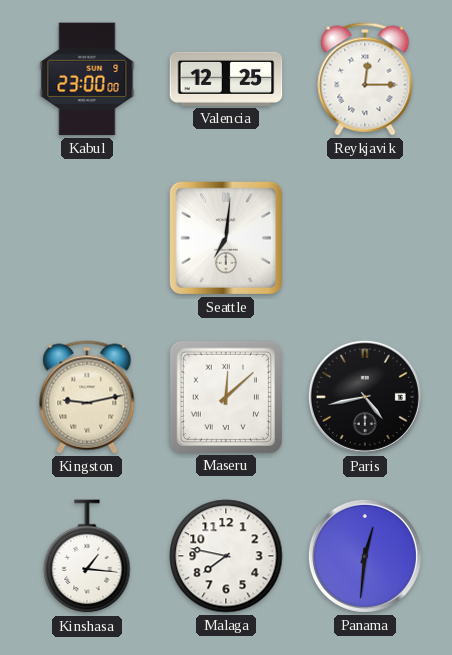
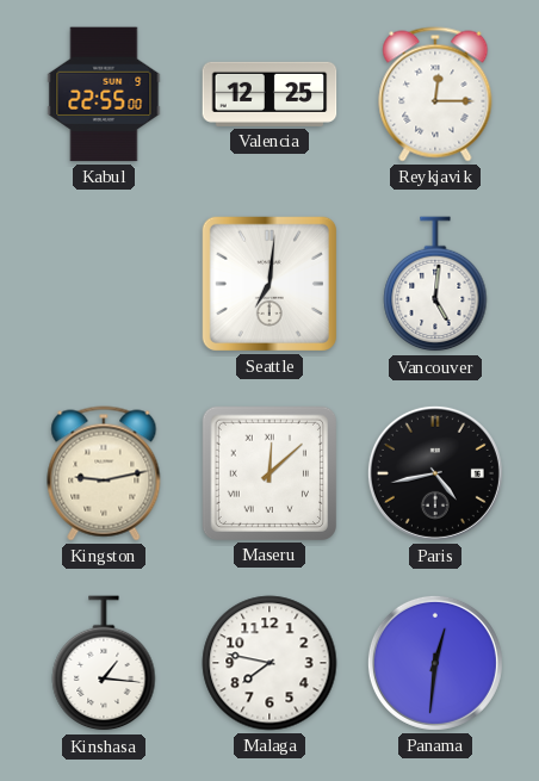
Kabul: 23:00 -> 22:55
Vancouver: none -> 5:01
